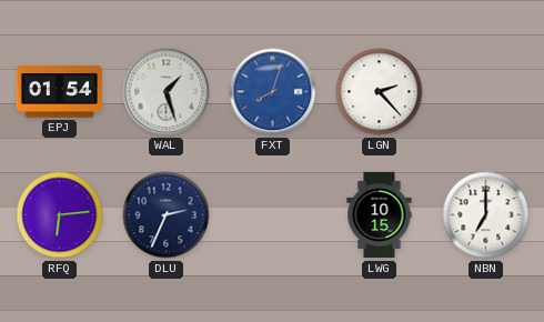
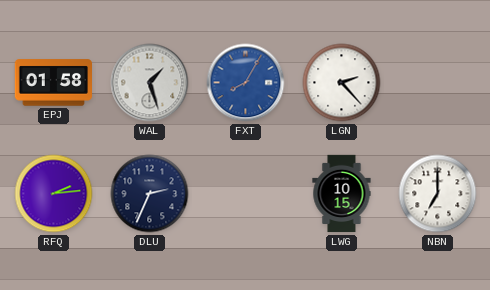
EPJ: 01:54 -> 01:58
FXT: 8:03 -> 8:05
RFQ: 6:14 -> 2:14
